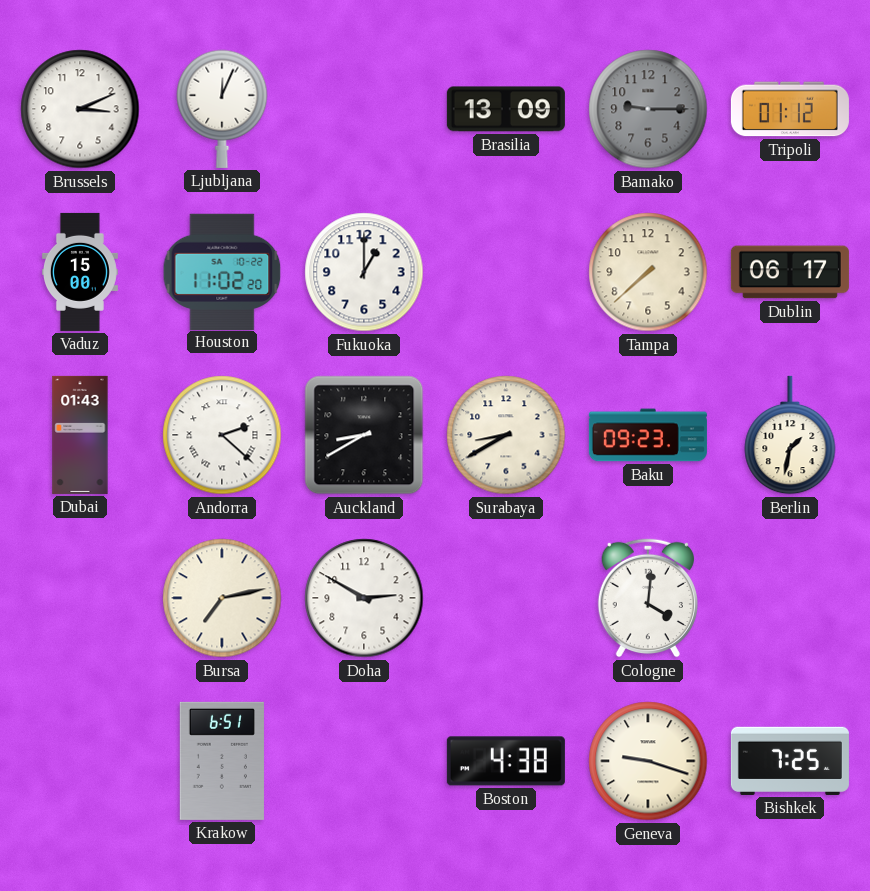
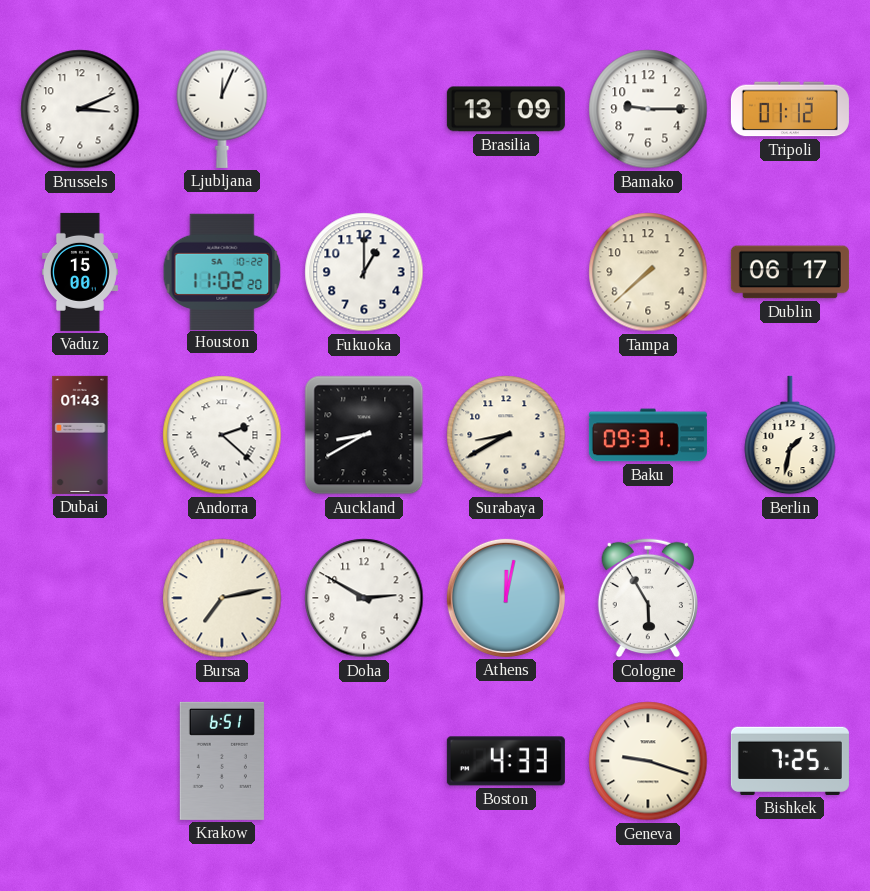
Bamako dial: grey -> white
Baku: 09:23 -> 09:31
Athens: none -> 12:02
Cologne: 4:01 -> 5:55
Boston: 4:38 -> 4:33
